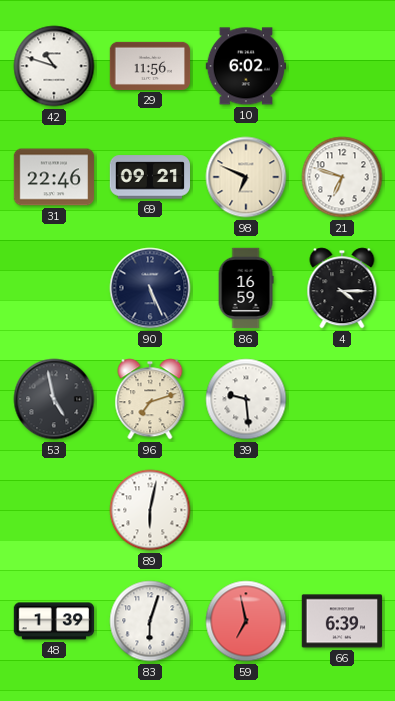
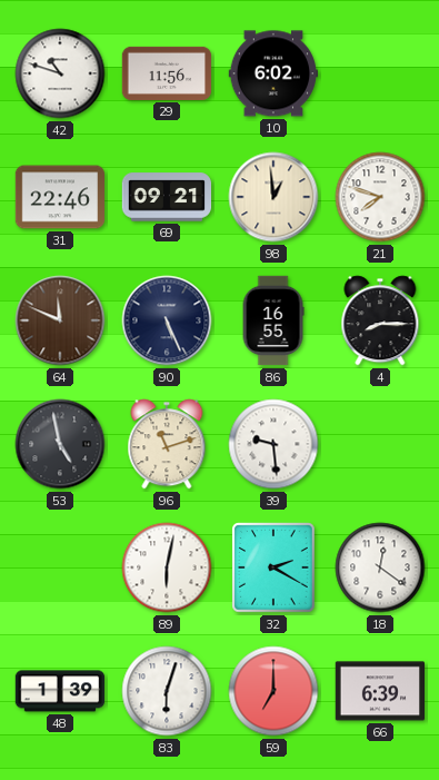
98: 6:49 -> 12:59
21: 6:48 -> 7:48
64: none -> 11:49
86: 16:59 -> 16:55
4: 4:15 -> 8:15
96: 7:12 -> 11:12
32: none -> 2:20
18: none -> 12:21
59: 6:58 -> 7:00
